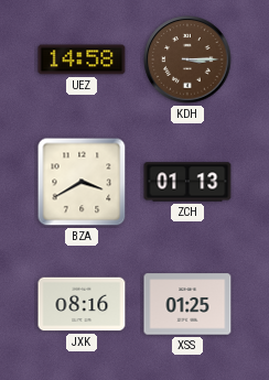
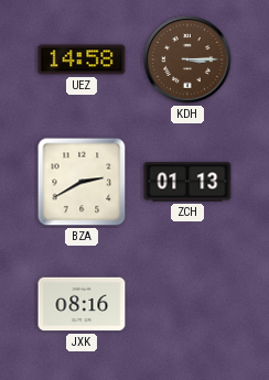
BZA: 3:40 -> 2:40
XSS: 01:25 -> none
